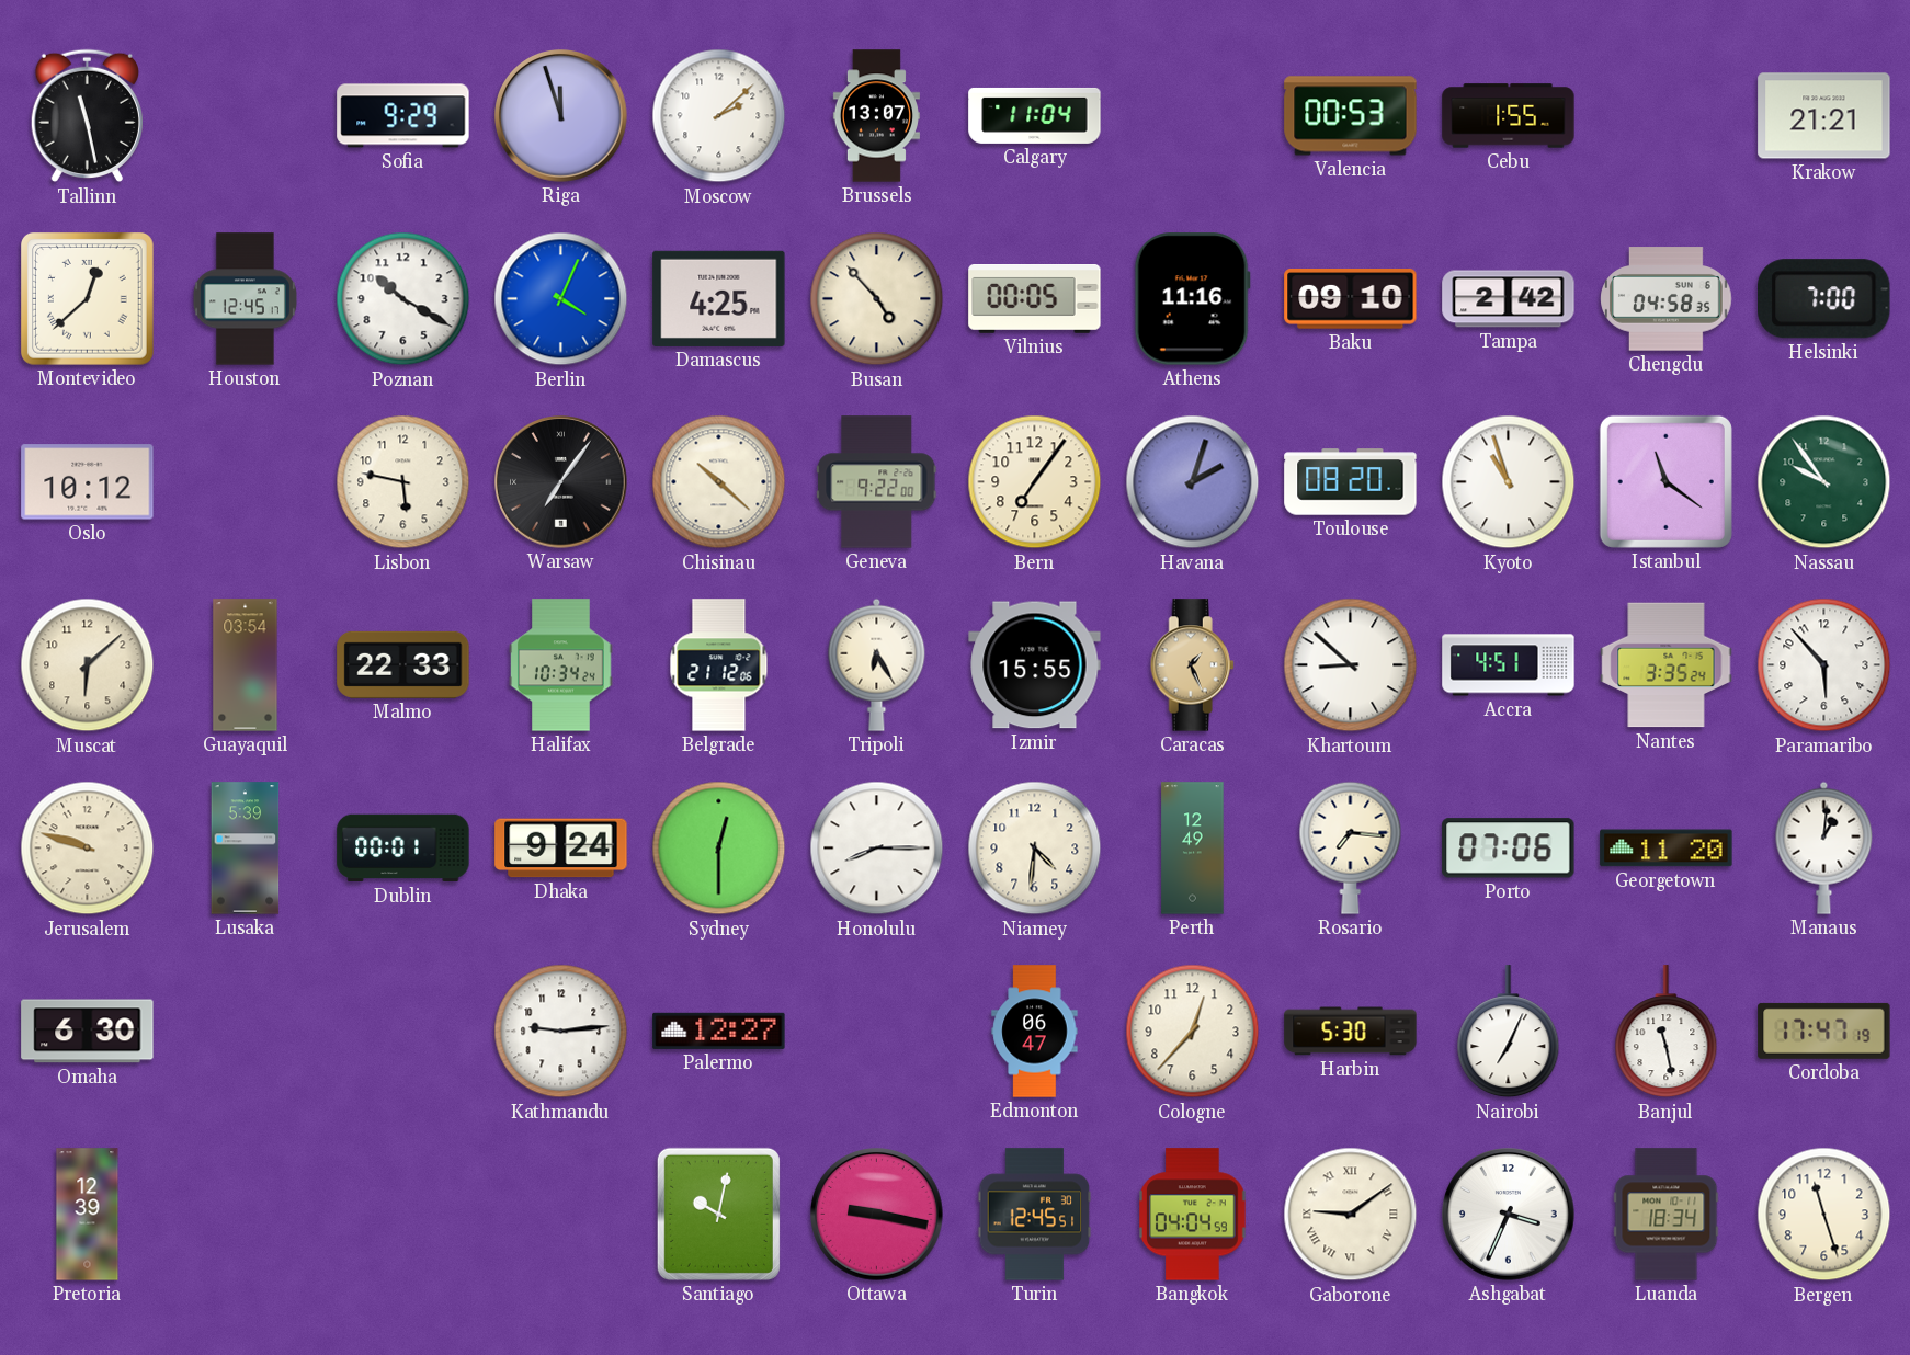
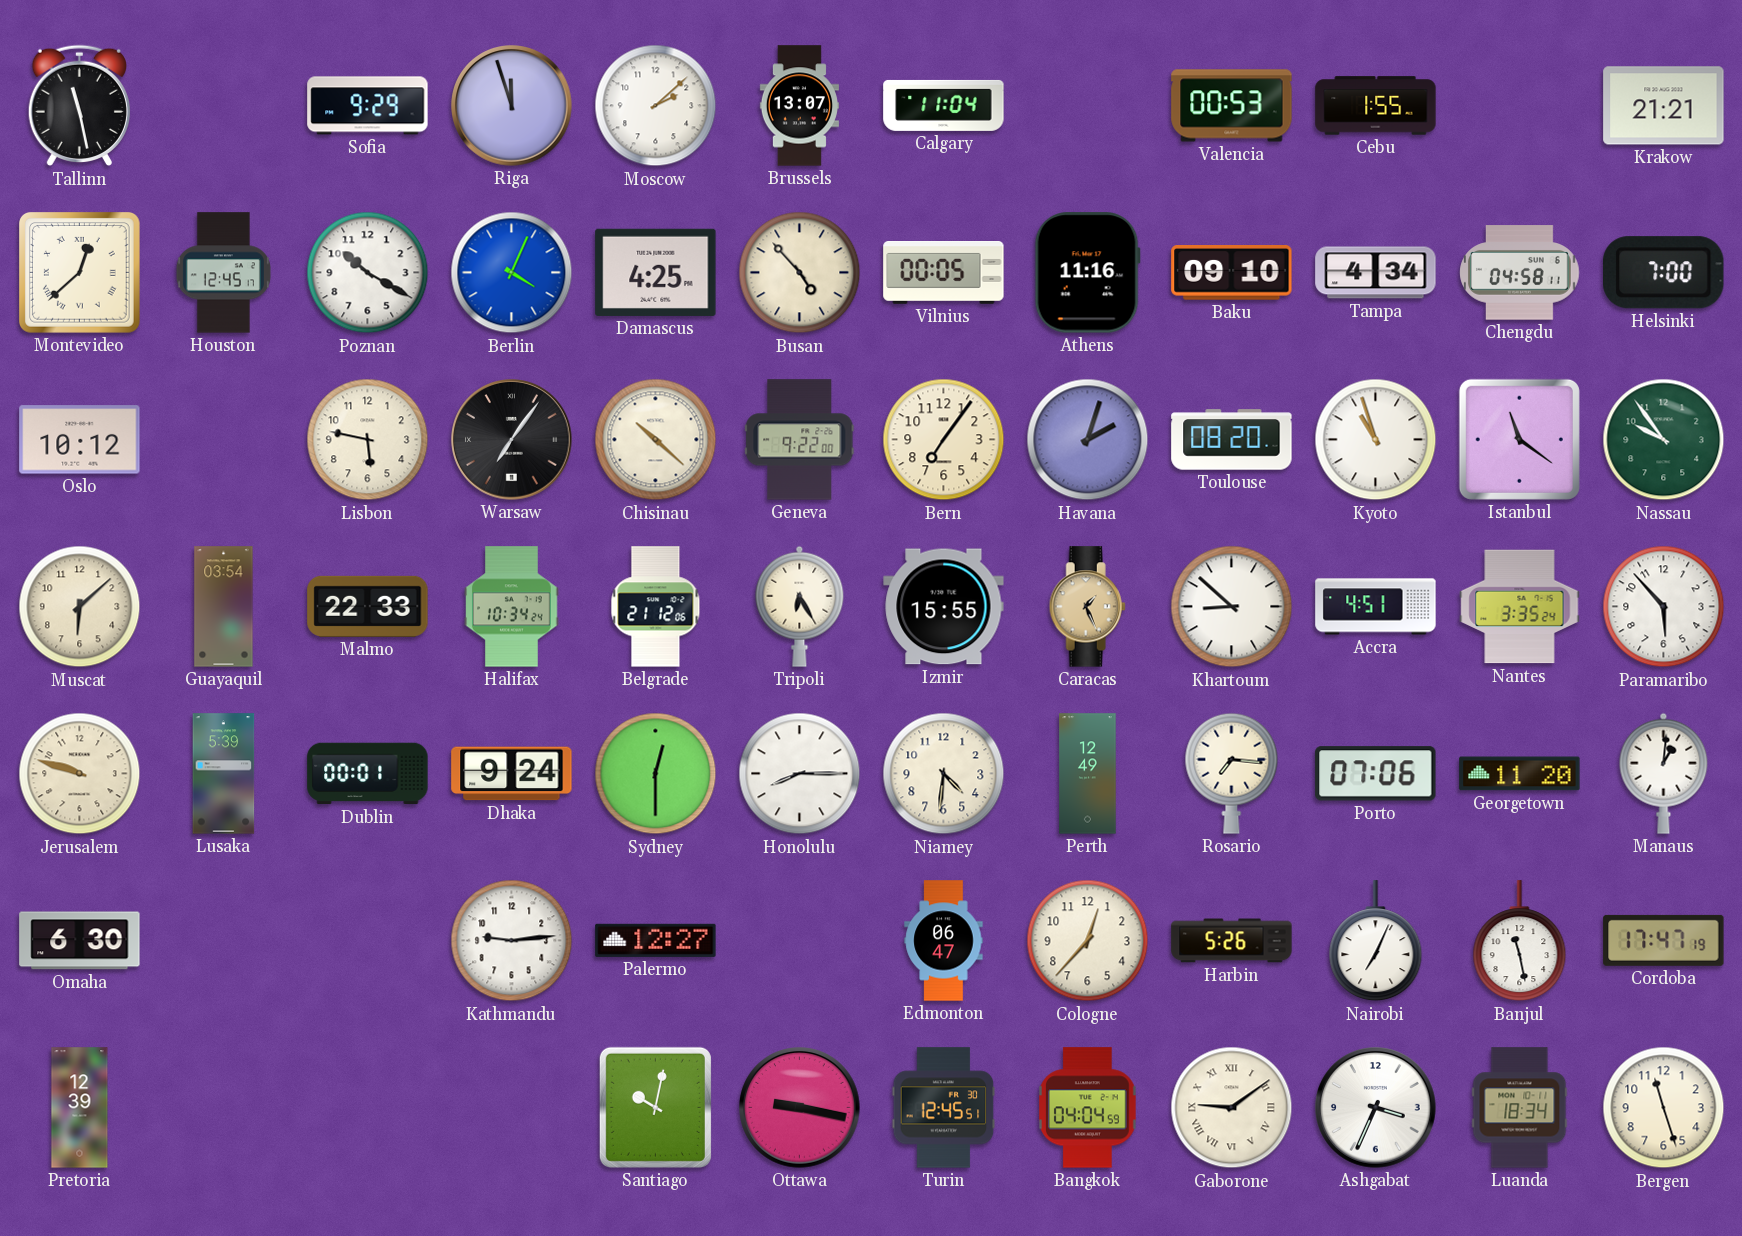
Tampa: 2:42 -> 4:34
Chengdu: 04:58:35 -> 04:58:11
Harbin: 5:30 -> 5:26
